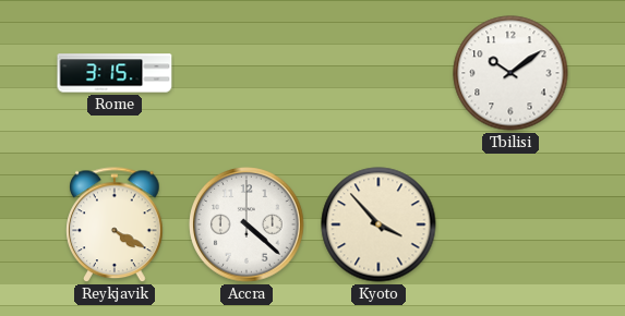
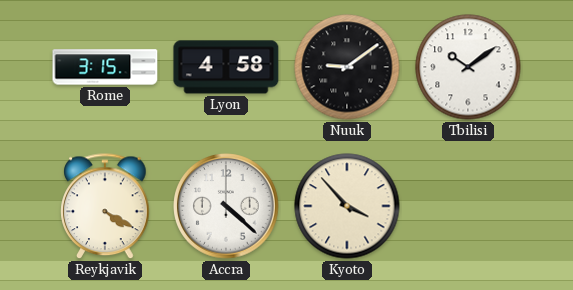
Lyon: none -> 4:58
Nuuk: none -> 9:09
